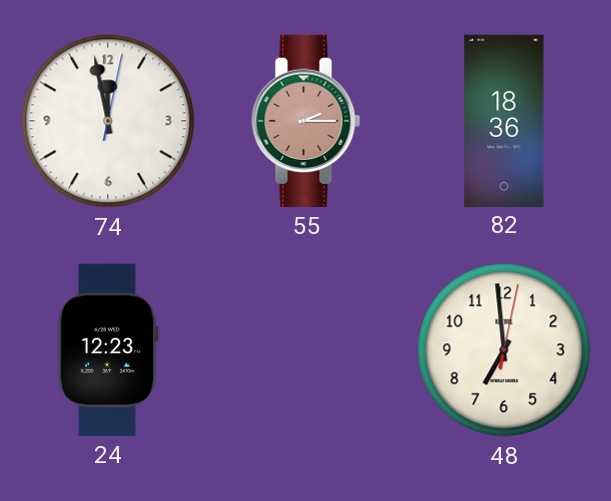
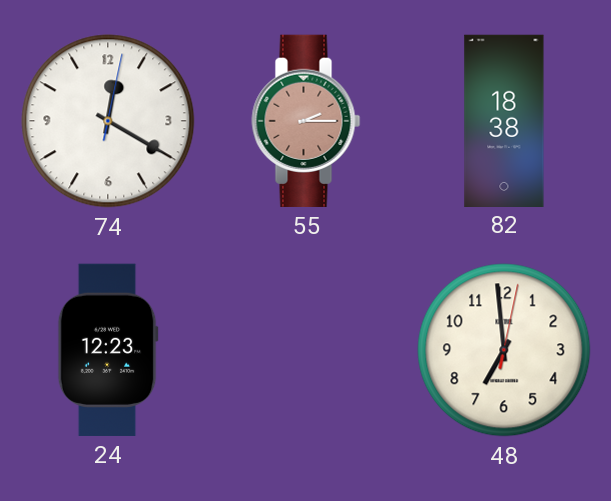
74: 11:58 -> 12:20
82: 18:36 -> 18:38
